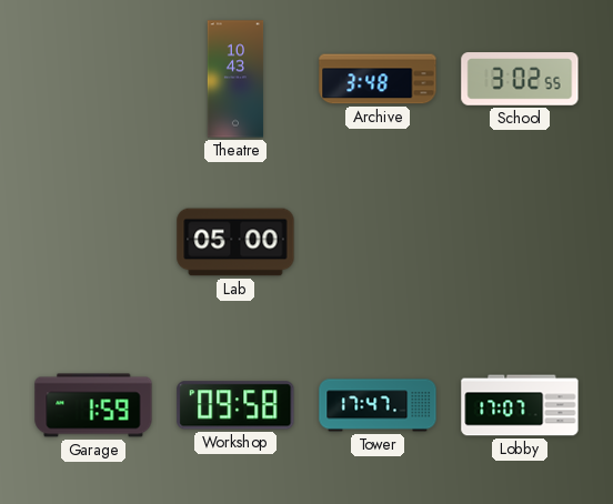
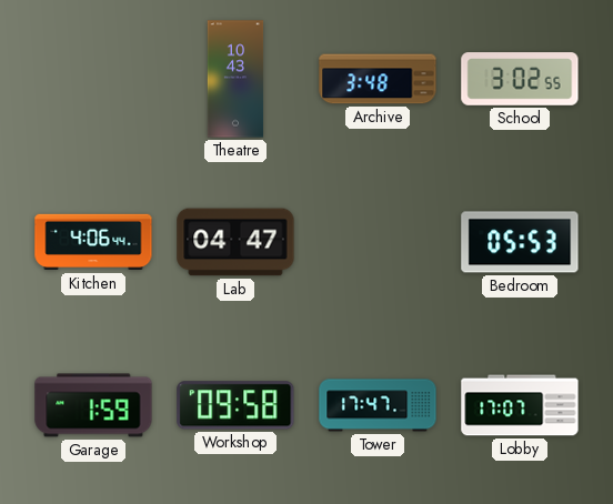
Kitchen: none -> 4:06
Lab: 05:00 -> 04:47
Bedroom: none -> 05:53
